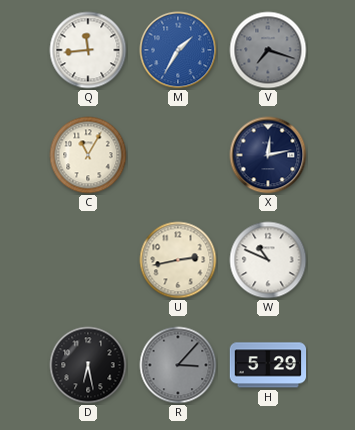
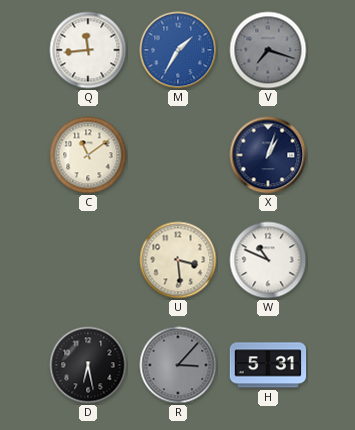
C: 11:05 -> 11:09
X: 12:13 -> 1:03
U: 2:43 -> 3:29
H: 5:29 -> 5:31
